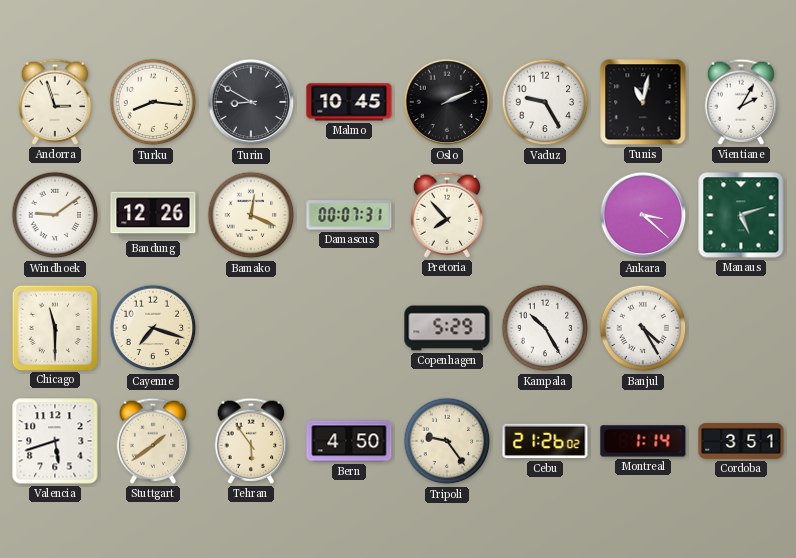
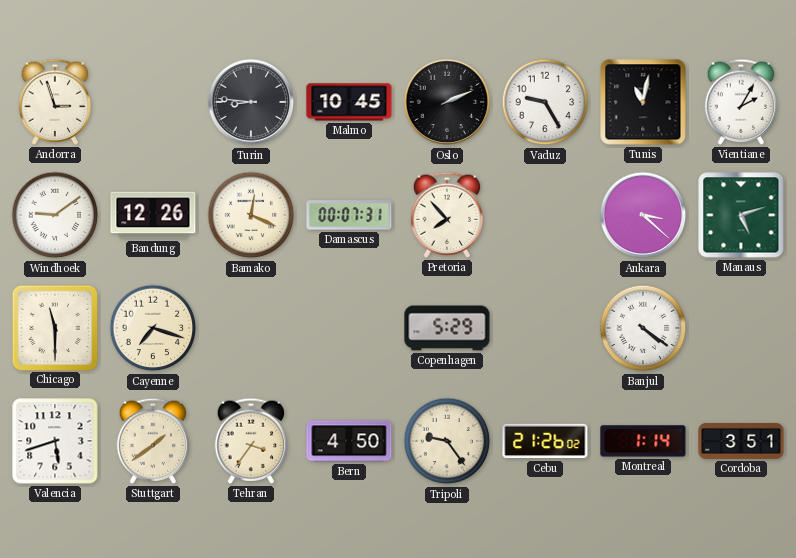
Turku: 8:16 -> none
Turin: 8:50 -> 8:46
Kampala: 10:25 -> none
Banjul: 4:25 -> 4:21
Tehran: 5:54 -> 3:36
